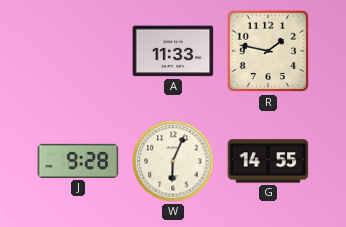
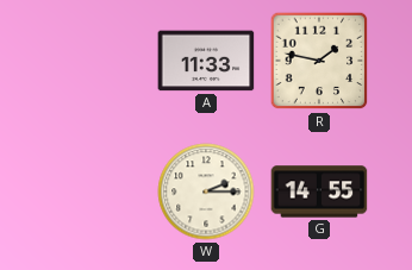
J: 9:28 -> none
W: 6:04 -> 2:15
